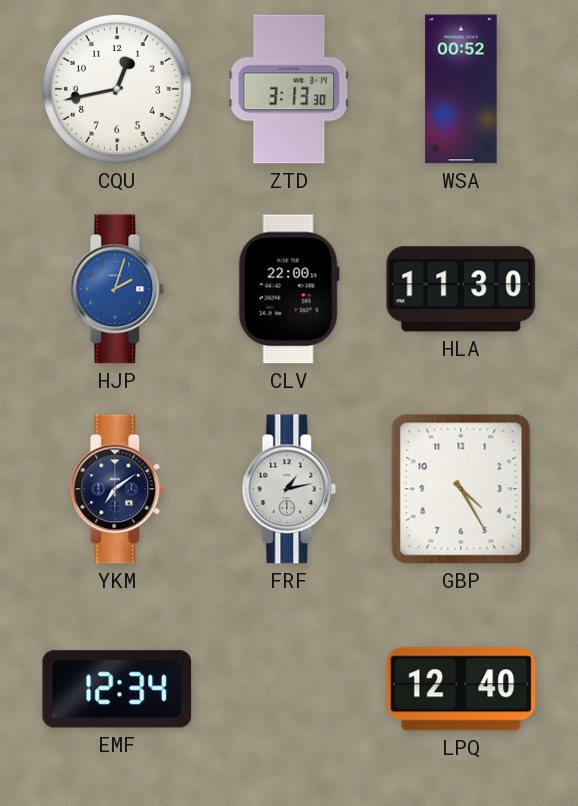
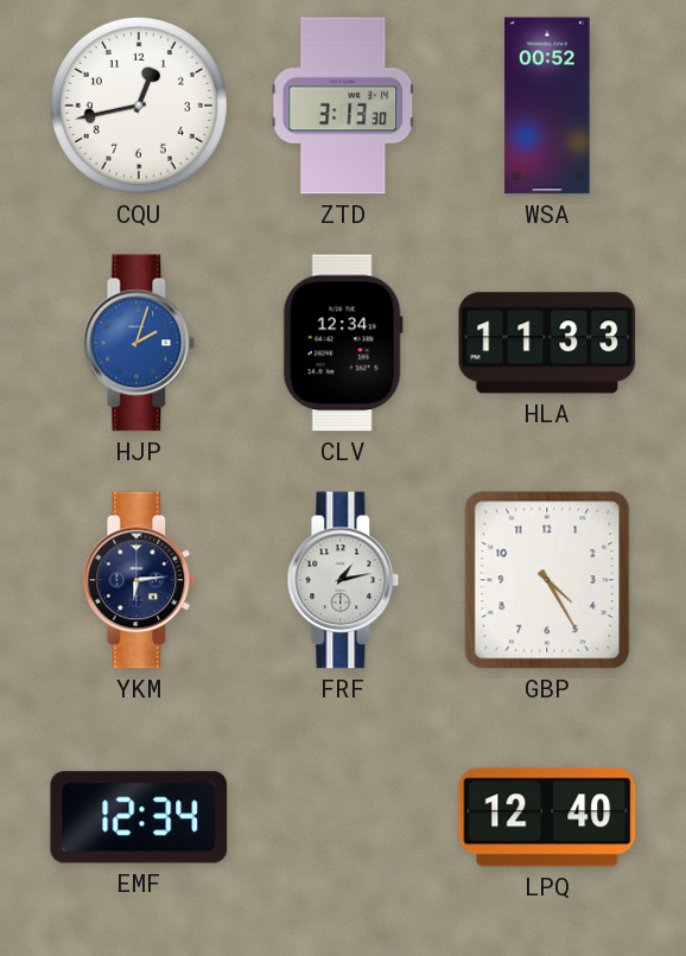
CLV: 22:00 -> 12:34
HLA: 11:30 -> 11:33
YKM: 7:09 -> 6:14
